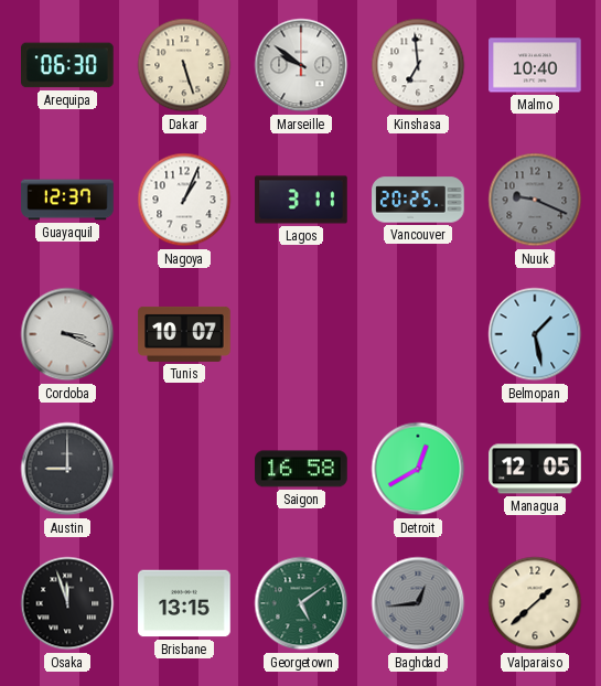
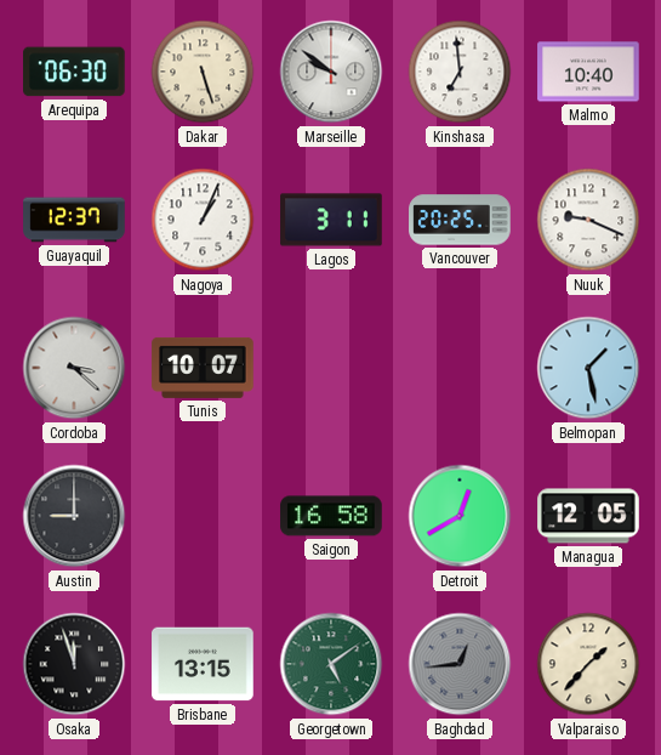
Nuuk dial: grey -> white
Cordoba: 3:19 -> 3:22
Valparaiso: 1:38 -> 1:37
